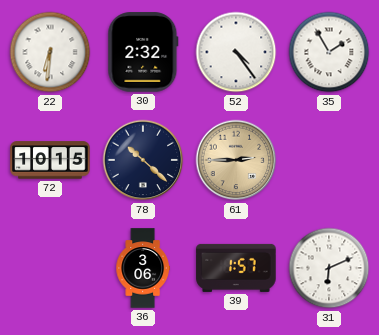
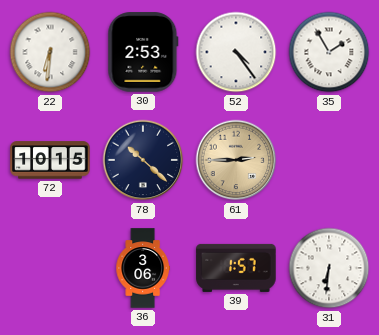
30: 2:32 -> 2:53
31: 6:11 -> 6:31
